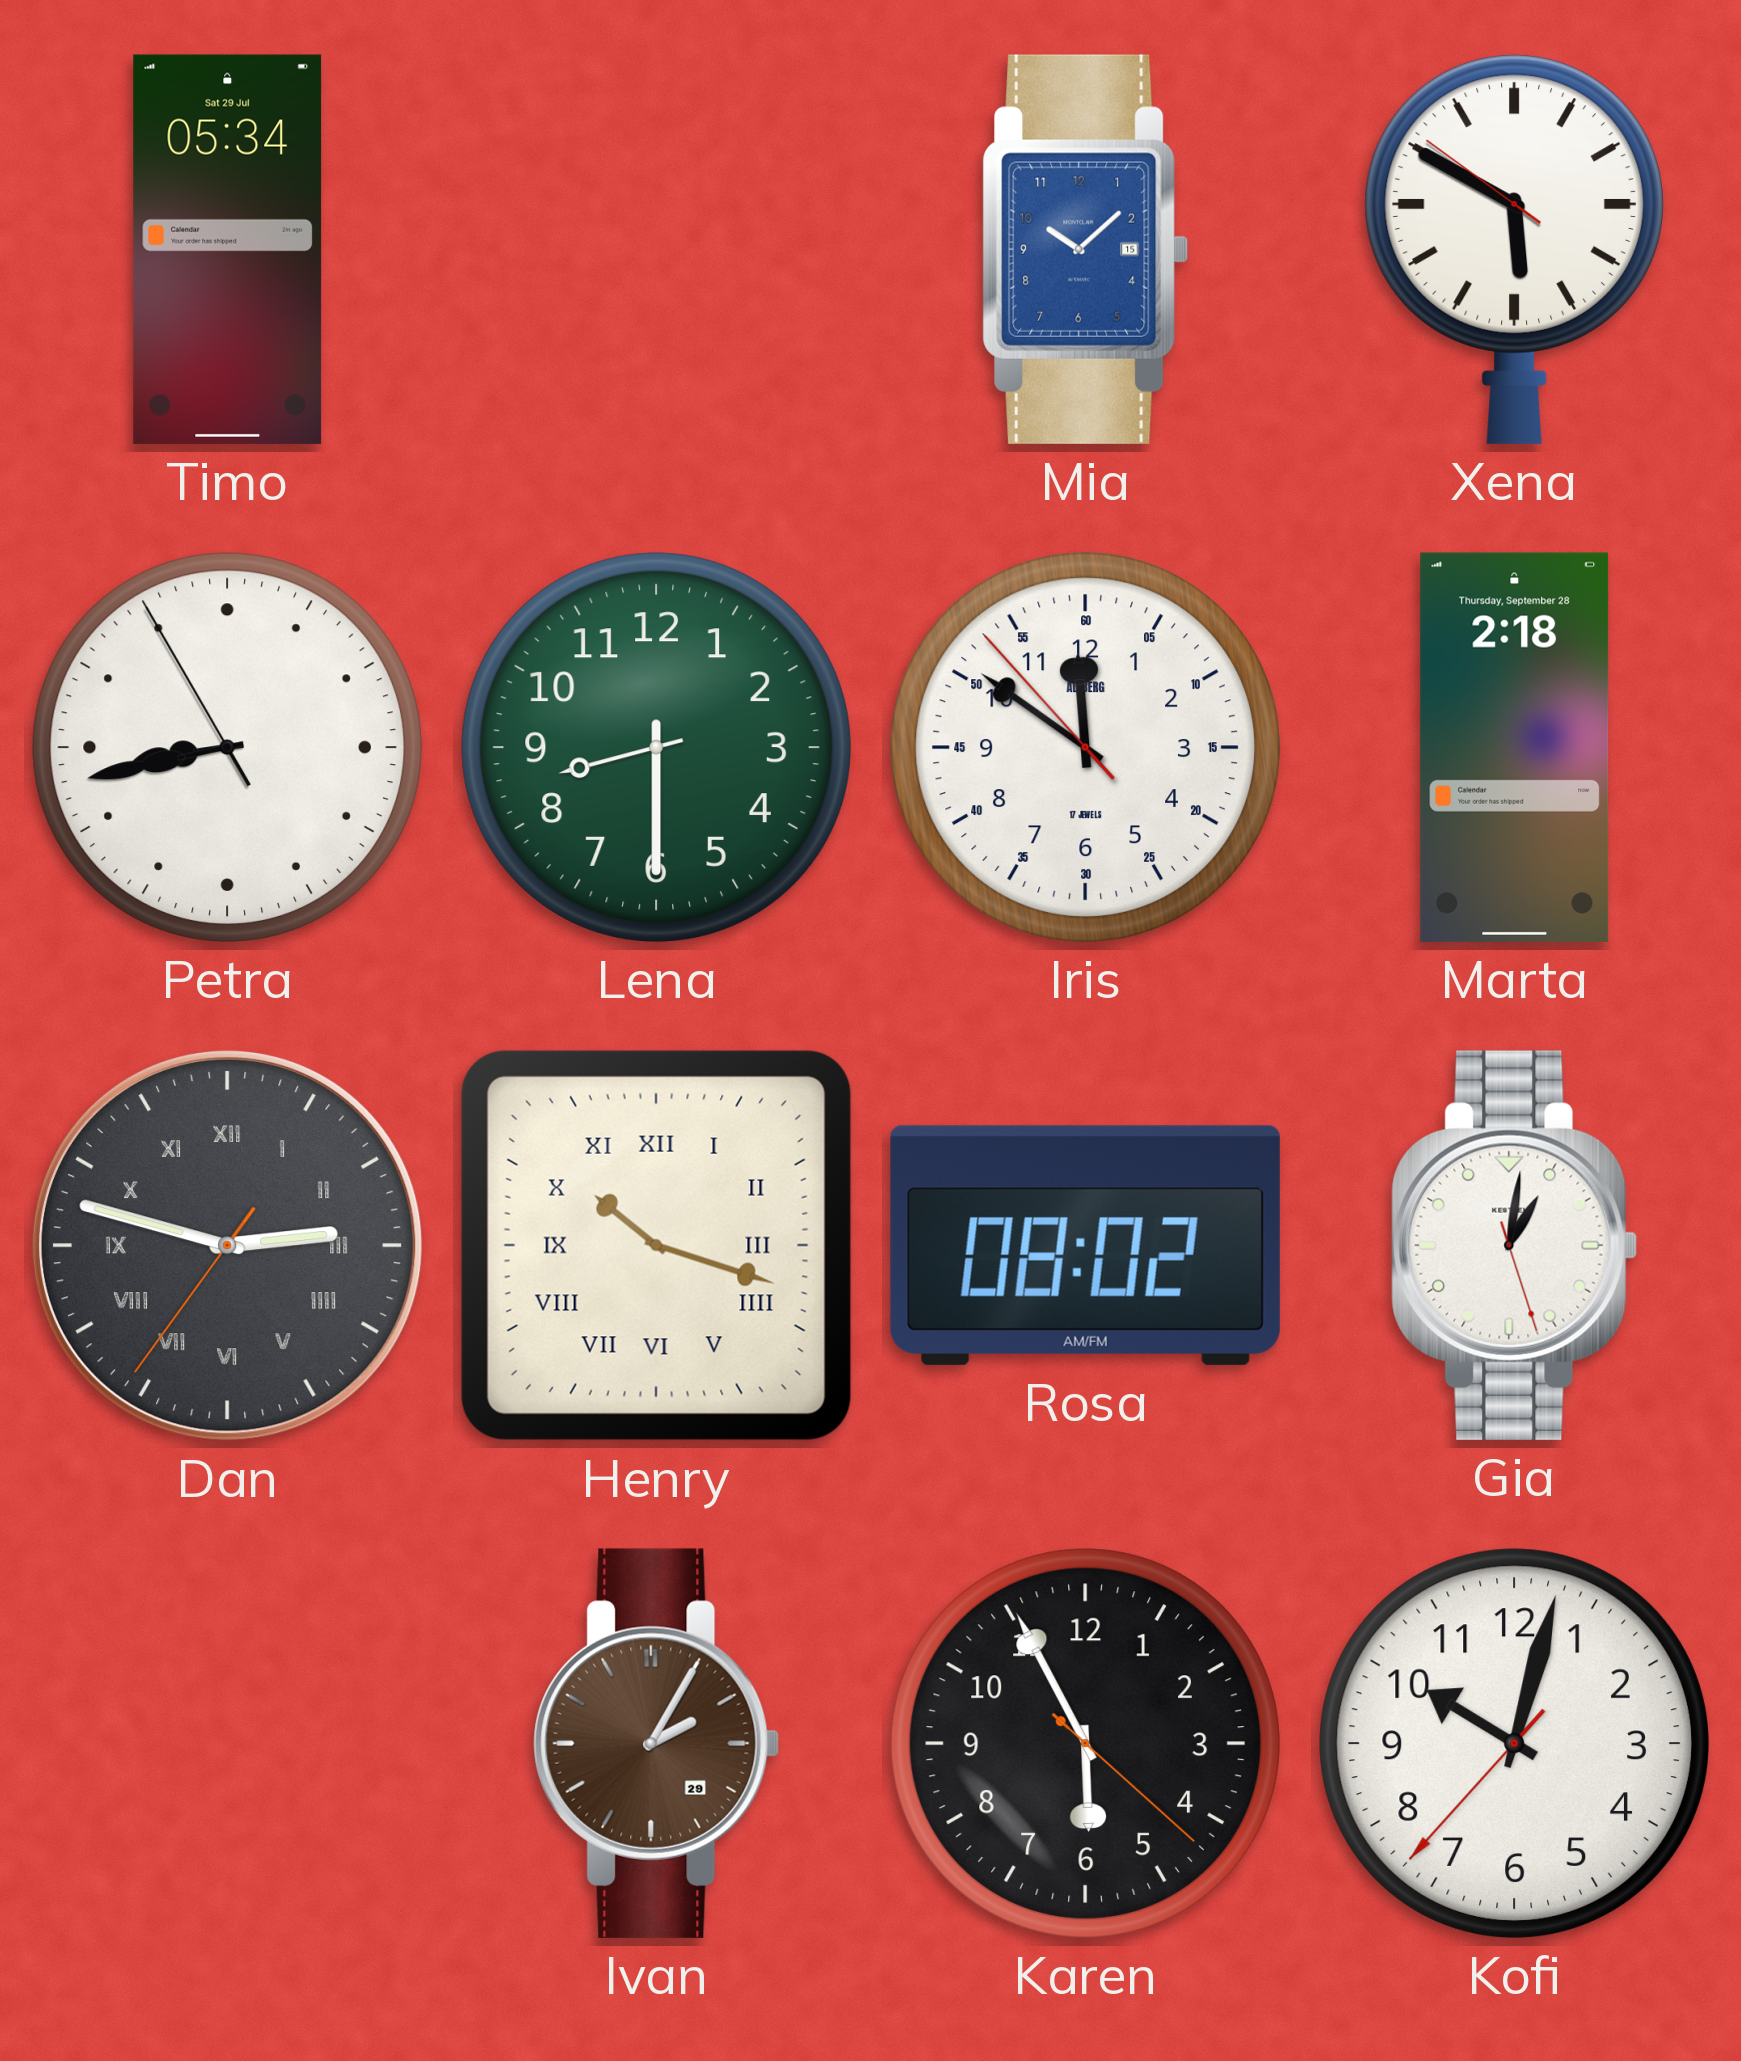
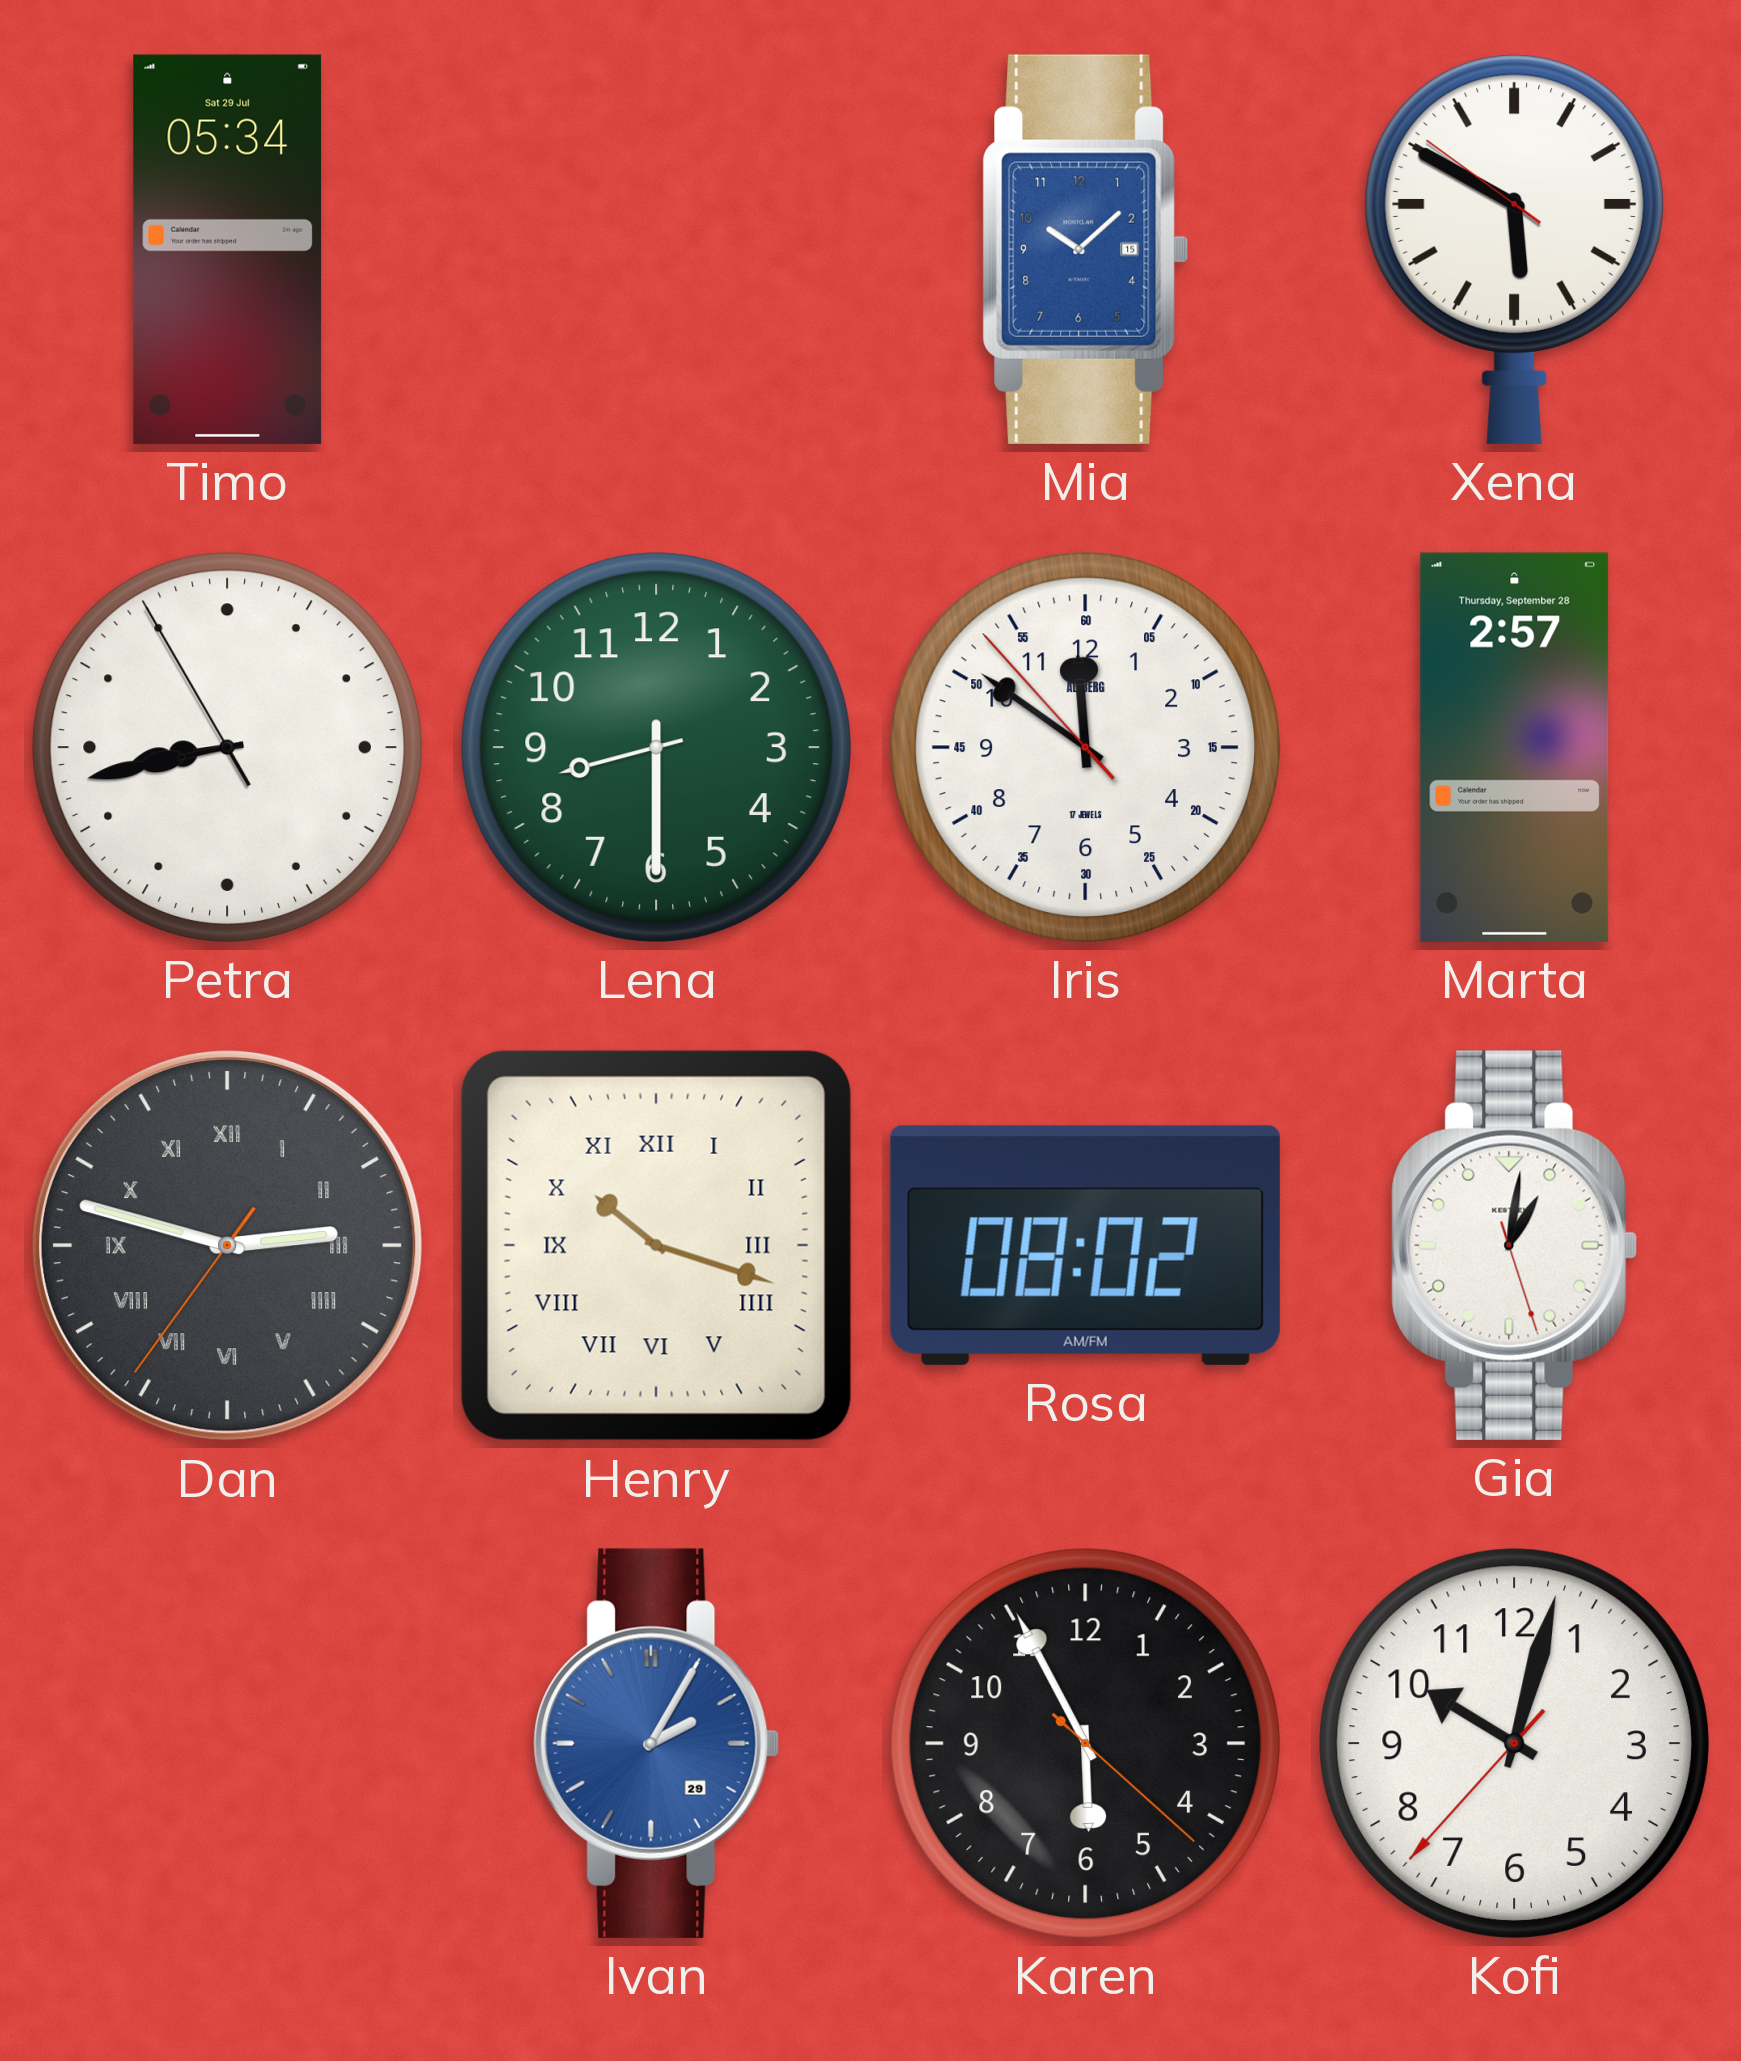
Marta: 2:18 -> 2:57
Ivan dial: brown -> blue
